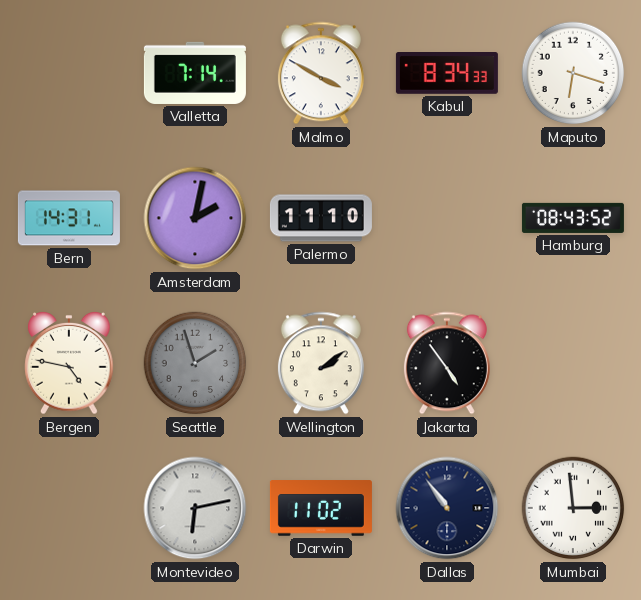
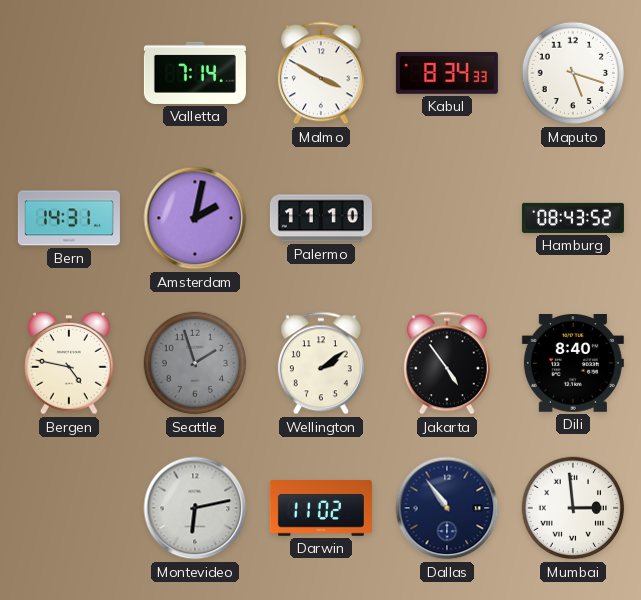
Maputo: 6:18 -> 5:18
Dili: none -> 8:40
